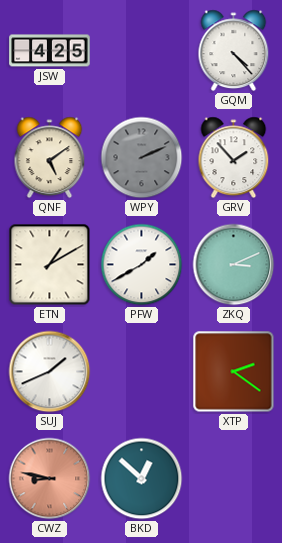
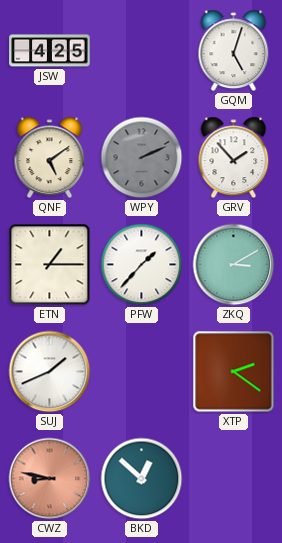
GQM: 4:23 -> 5:03
ETN: 1:10 -> 1:15
PFW: 1:40 -> 1:37
ZKQ: 3:11 -> 3:10
